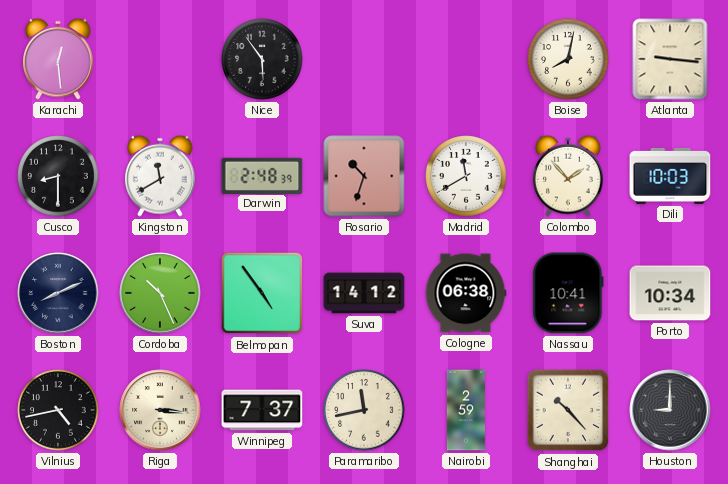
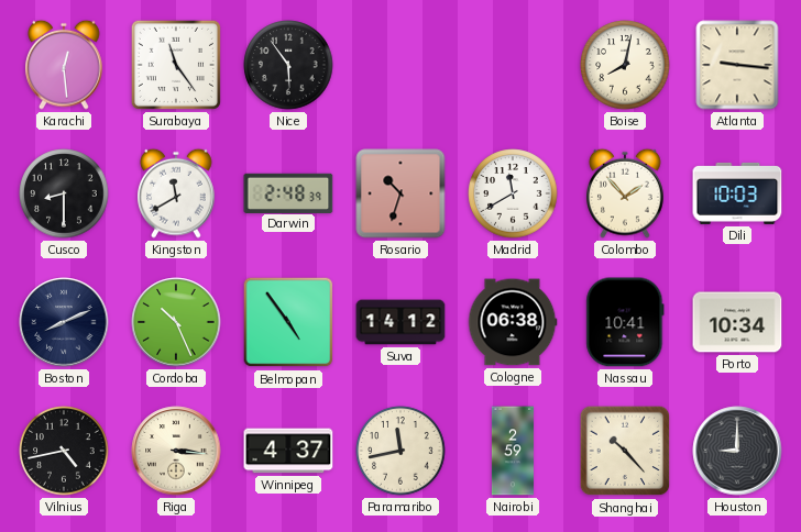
Surabaya: none -> 11:24
Winnipeg: 7:37 -> 4:37
